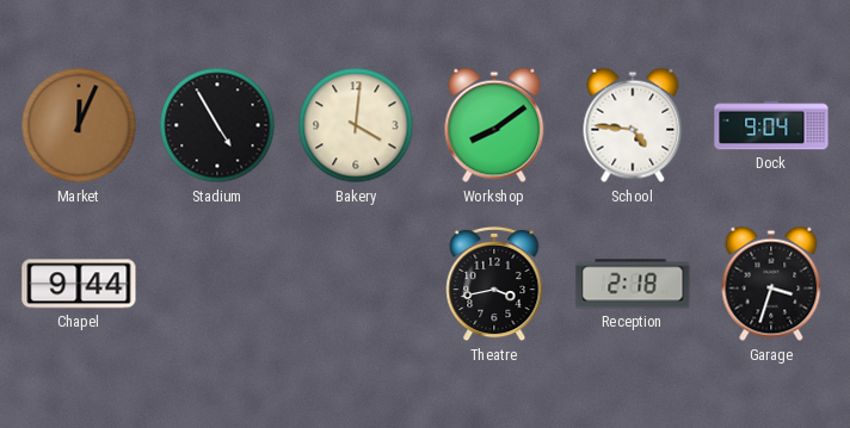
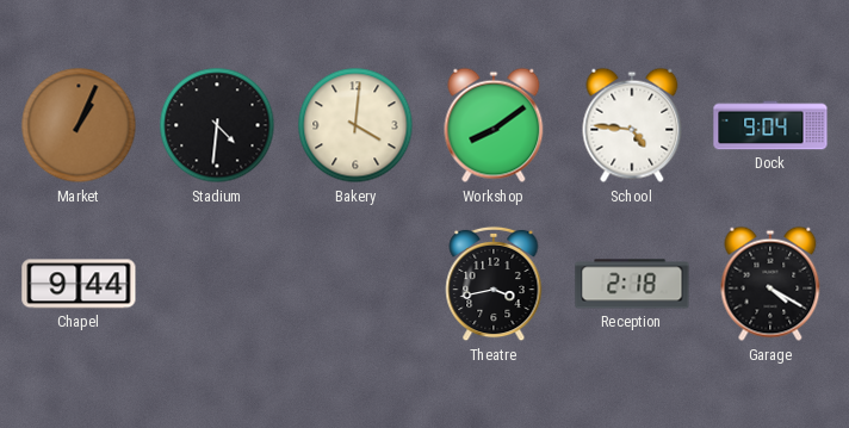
Market: 12:04 -> 1:04
Stadium: 4:55 -> 4:31
Garage: 3:33 -> 4:20
